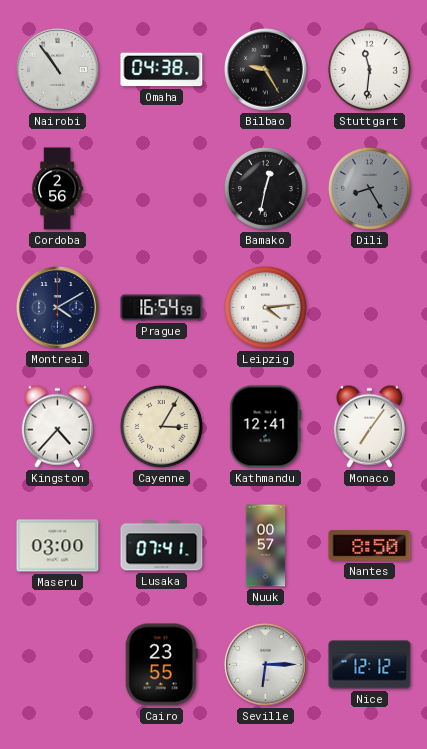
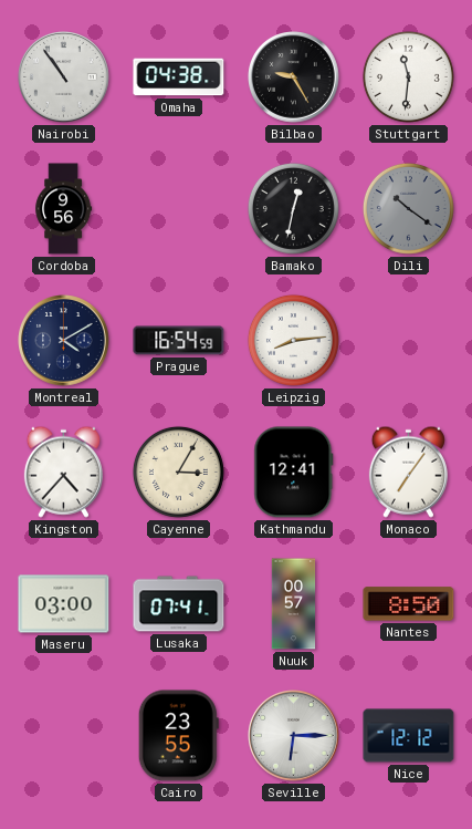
Cordoba: 2:56 -> 9:56
Dili: 8:25 -> 10:21
Leipzig: 4:14 -> 8:14
